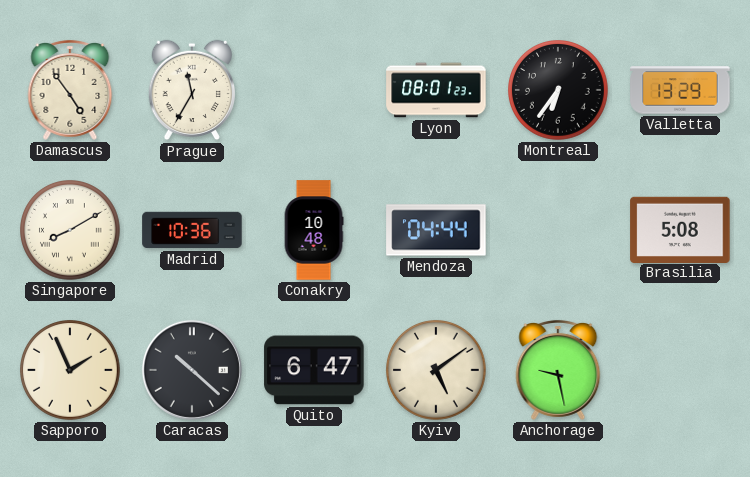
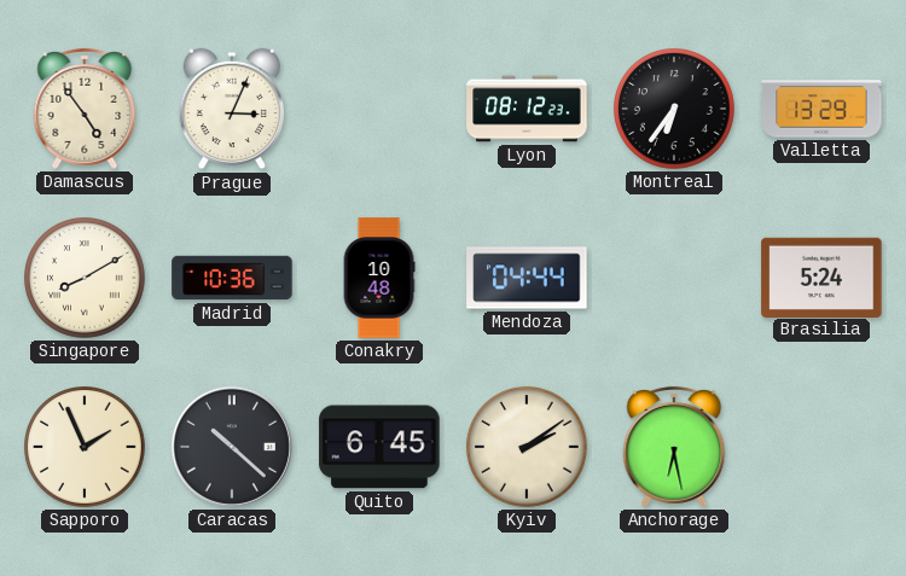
Prague: 11:35 -> 3:04
Lyon: 08:01 -> 08:12
Brasilia: 5:08 -> 5:24
Quito: 6:47 -> 6:45
Kyiv: 5:09 -> 2:09
Anchorage: 9:28 -> 6:28
